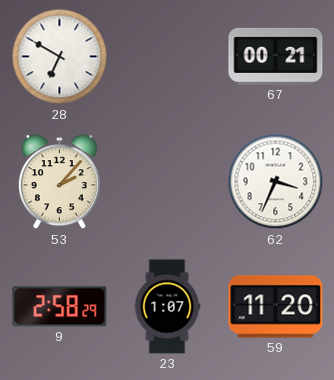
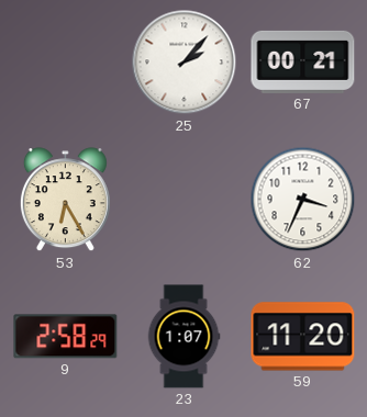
28: 6:50 -> none
25: none -> 2:07
53: 2:07 -> 6:25
